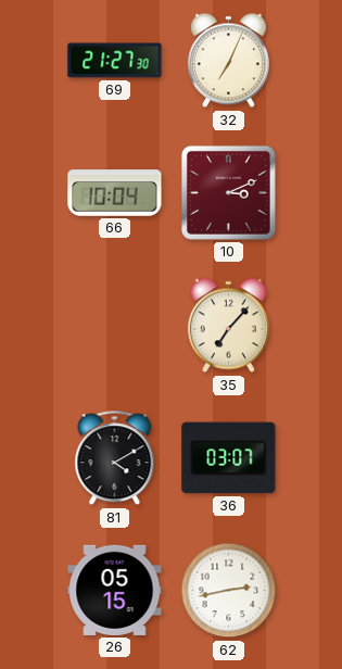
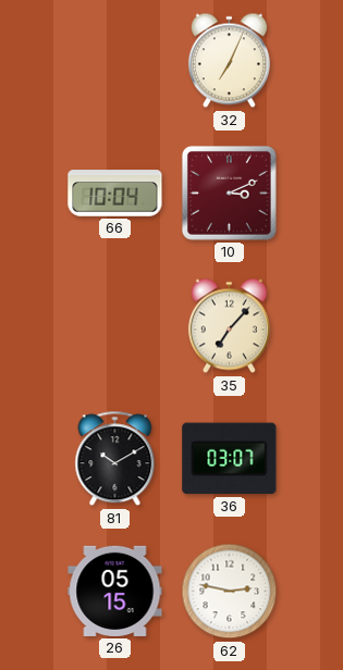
69: 21:27 -> none
81: 4:10 -> 10:10
62: 2:43 -> 2:47
